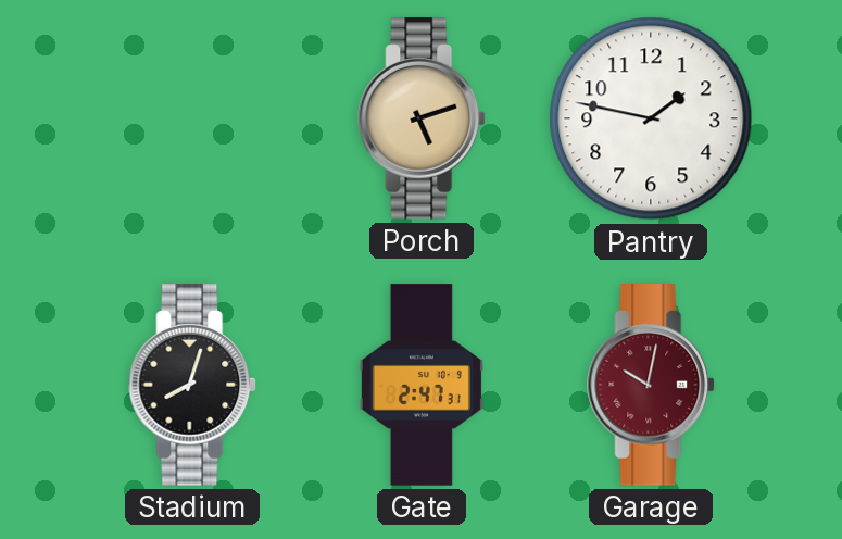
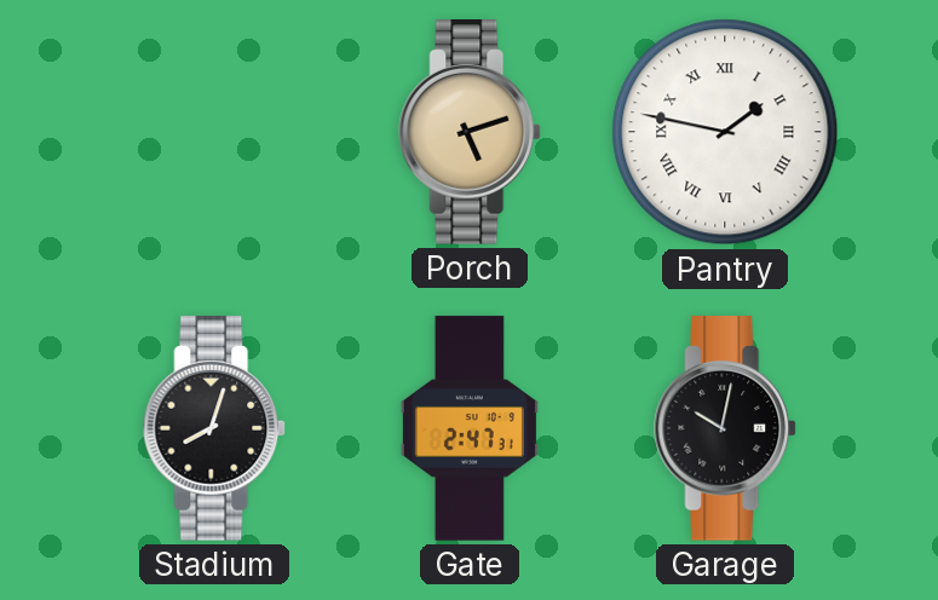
Pantry numerals: Arabic -> Roman
Garage dial: burgundy -> black
